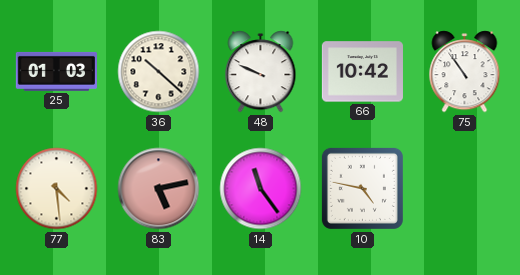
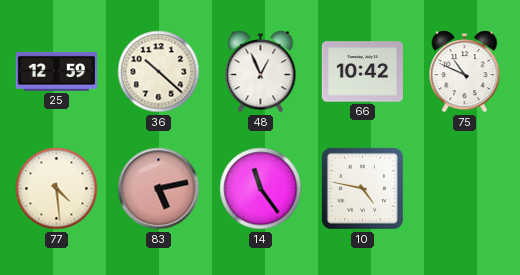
25: 01:03 -> 12:59
48: 9:49 -> 12:56
75: 10:54 -> 10:49
